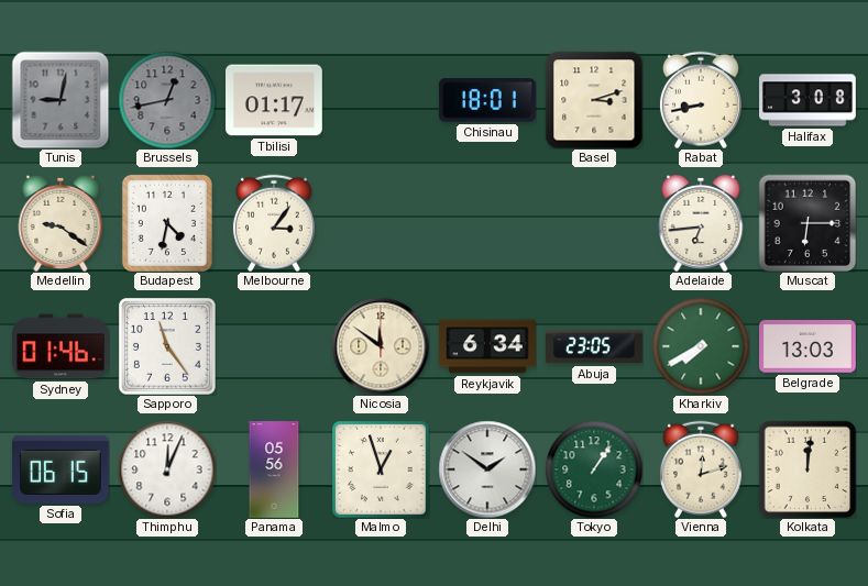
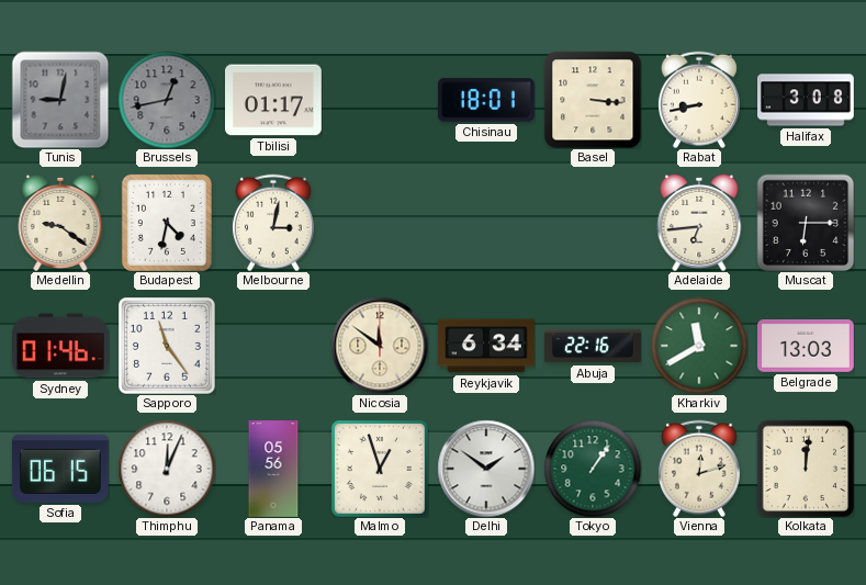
Basel: 3:12 -> 3:16
Melbourne: 3:06 -> 3:02
Abuja: 23:05 -> 22:16
Kharkiv: 7:40 -> 11:40
